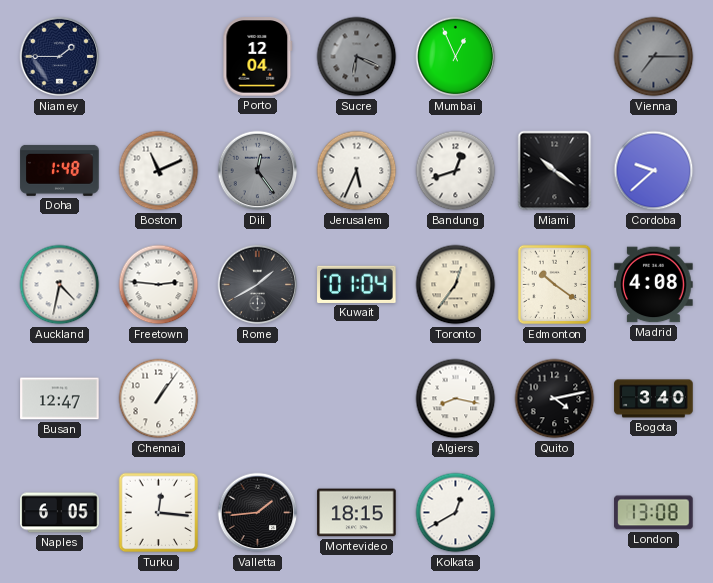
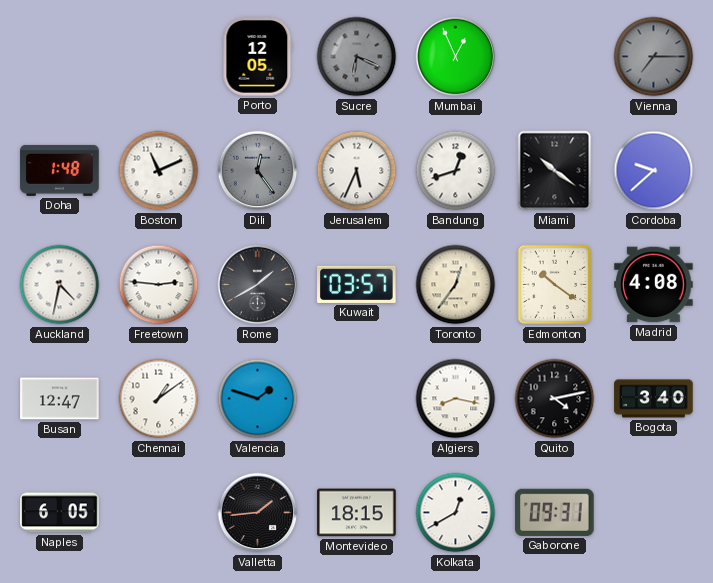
Niamey: 1:45 -> none
Porto: 12:04 -> 12:05
Kuwait: 01:04 -> 03:57
Chennai: 1:06 -> 1:09
Valencia: none -> 1:48
Turku: 12:16 -> none
Gaborone: none -> 09:31
London: 13:08 -> none
